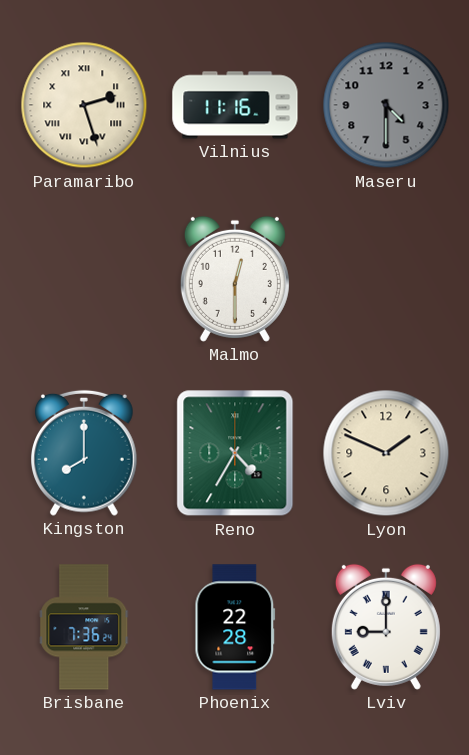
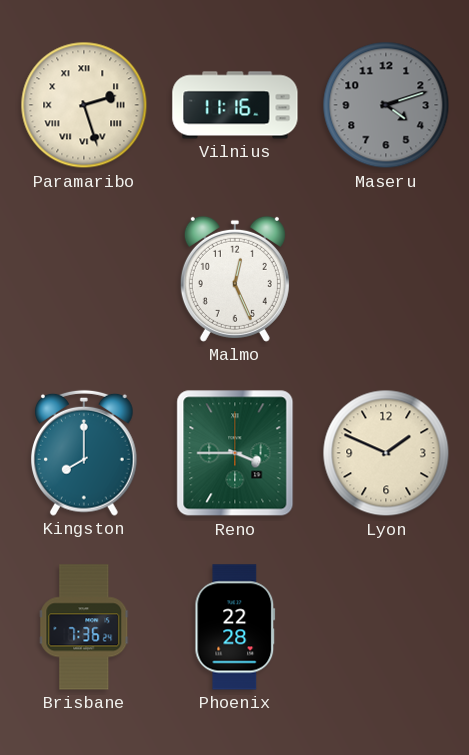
Maseru: 4:30 -> 4:12
Malmo: 12:30 -> 12:26
Reno: 4:35 -> 3:45
Lviv: 9:00 -> none
